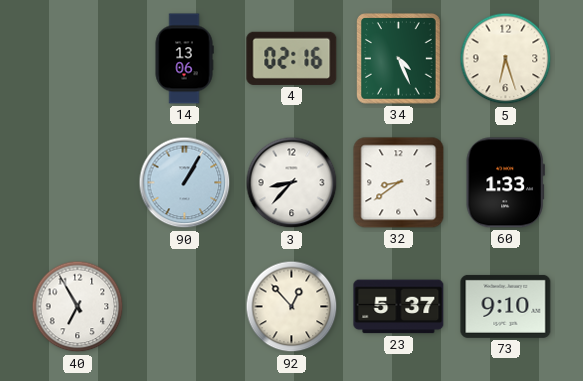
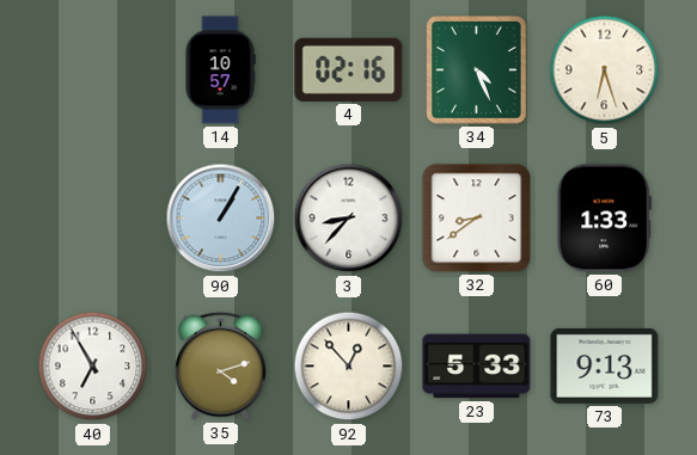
14: 13:06 -> 10:57
35: none -> 4:12
23: 5:37 -> 5:33
73: 9:10 -> 9:13
